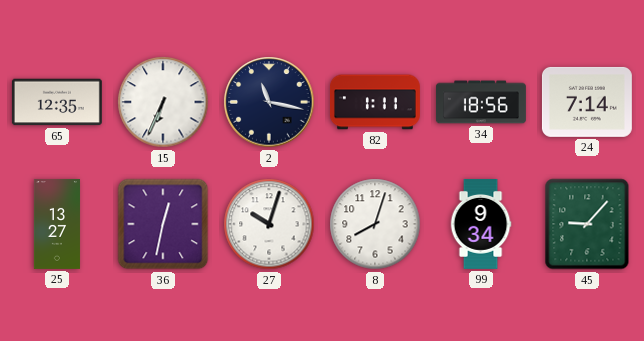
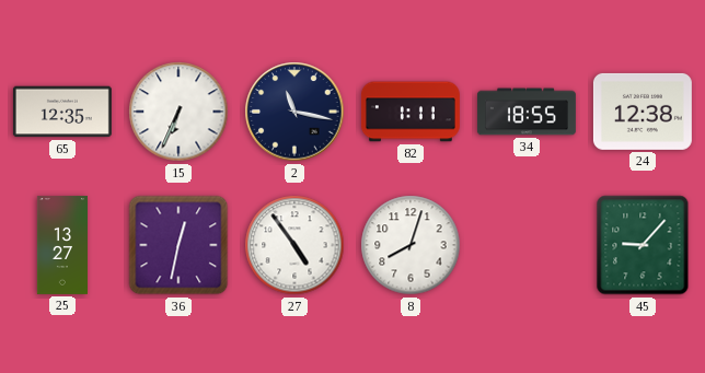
34: 18:56 -> 18:55
24: 7:14 -> 12:38
27: 10:03 -> 4:54
99: 9:34 -> none
